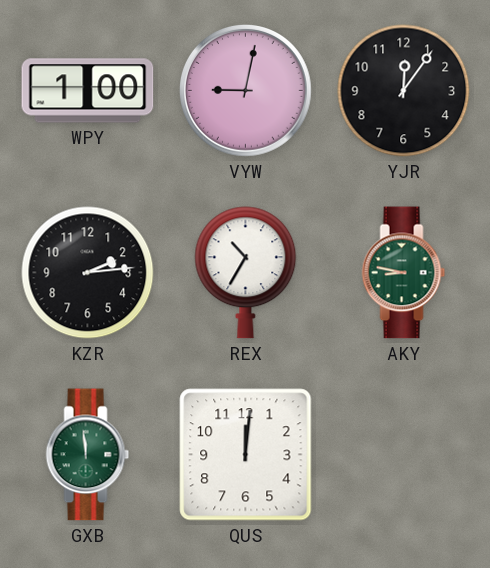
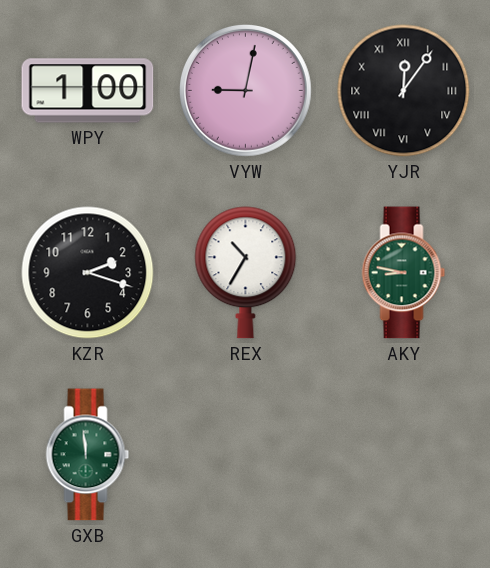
YJR numerals: Arabic -> Roman
KZR: 2:14 -> 2:18
QUS: 12:01 -> none
